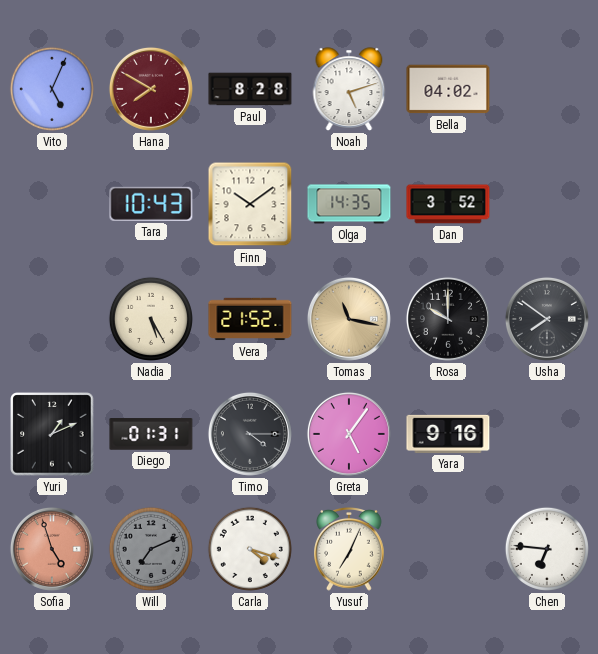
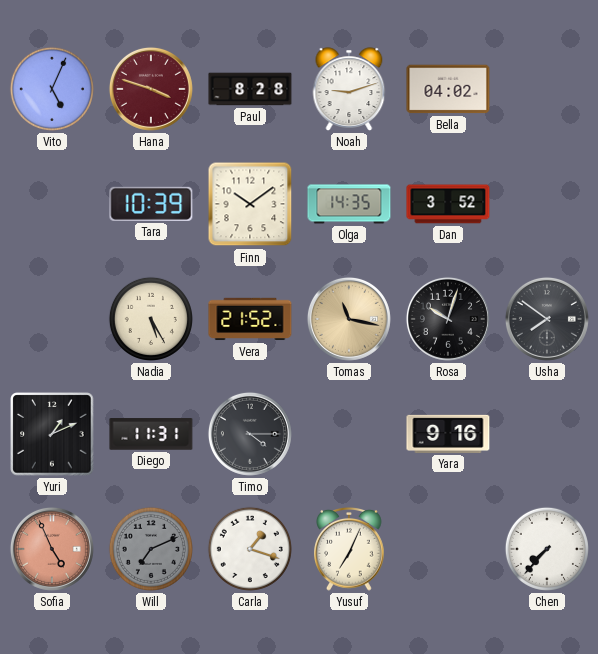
Hana: 7:50 -> 3:48
Noah: 5:12 -> 9:12
Tara: 10:43 -> 10:39
Rosa: 10:00 -> 10:03
Diego: 01:31 -> 11:31
Greta: 5:06 -> none
Sofia: 4:57 -> 4:56
Carla: 4:18 -> 1:18
Chen: 6:46 -> 7:37
